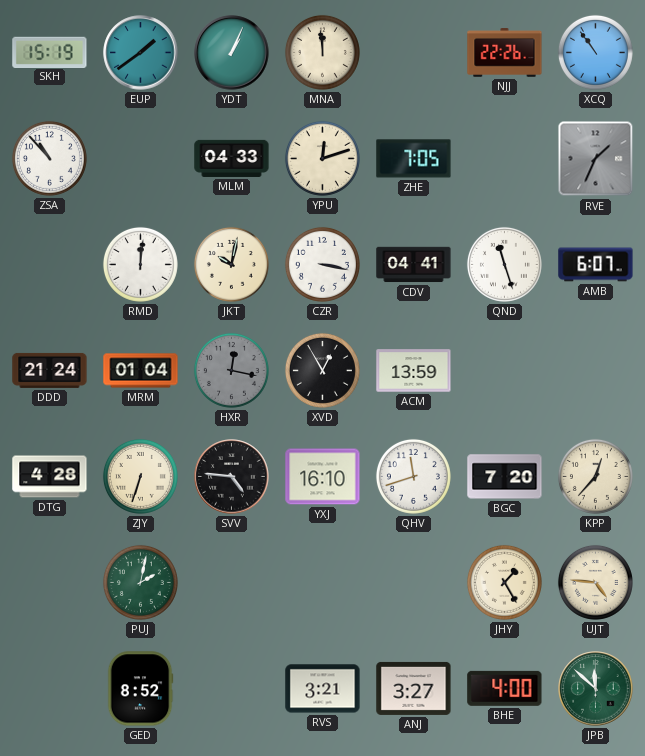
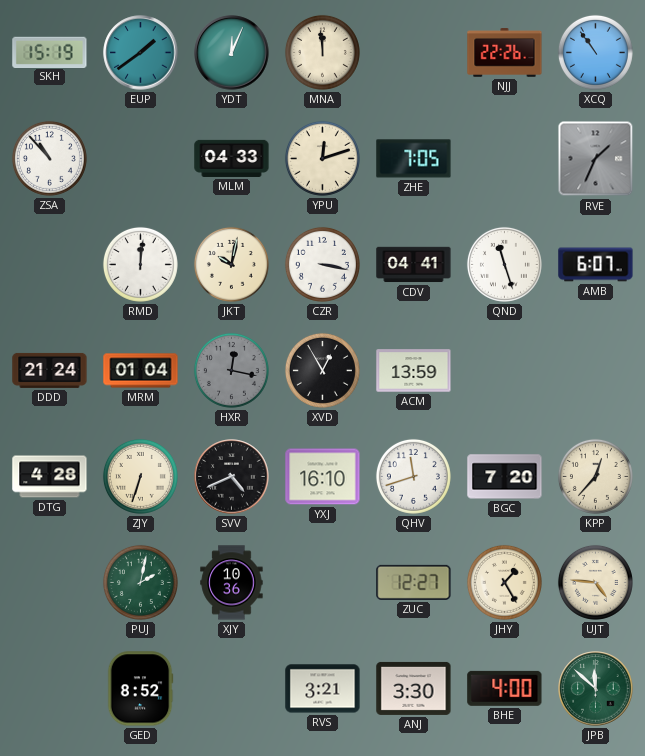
YDT: 1:04 -> 12:04
SVV: 4:46 -> 4:41
XJY: none -> 10:36
ZUC: none -> 12:27
ANJ: 3:27 -> 3:30
